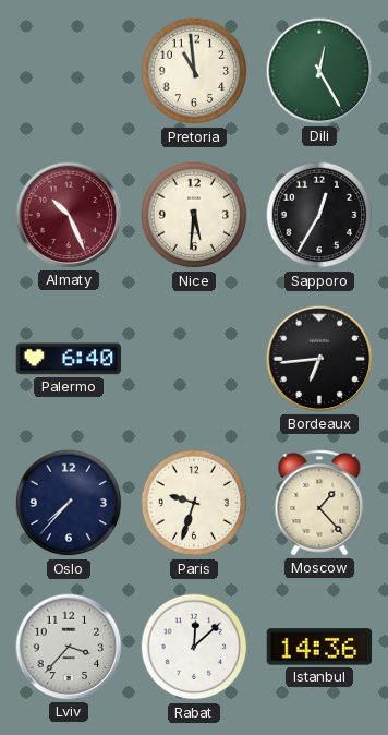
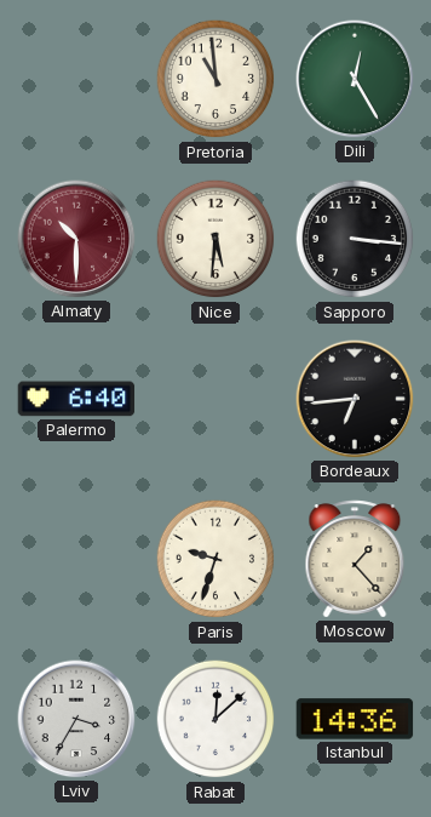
Almaty: 10:26 -> 10:30
Sapporo: 12:35 -> 3:16
Oslo: 7:37 -> none
Lviv: 3:37 -> 3:35
